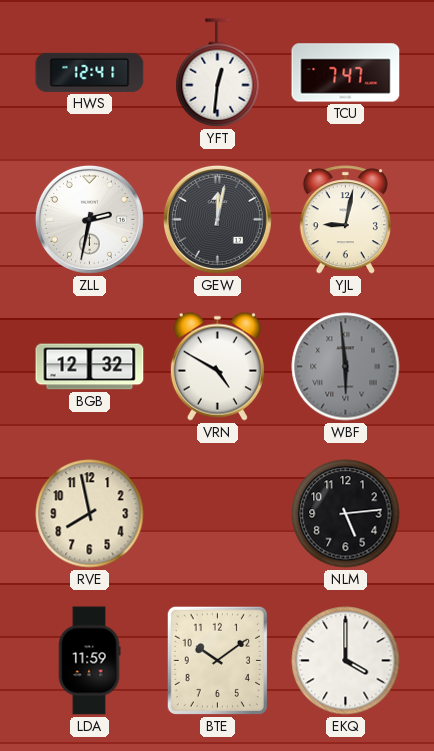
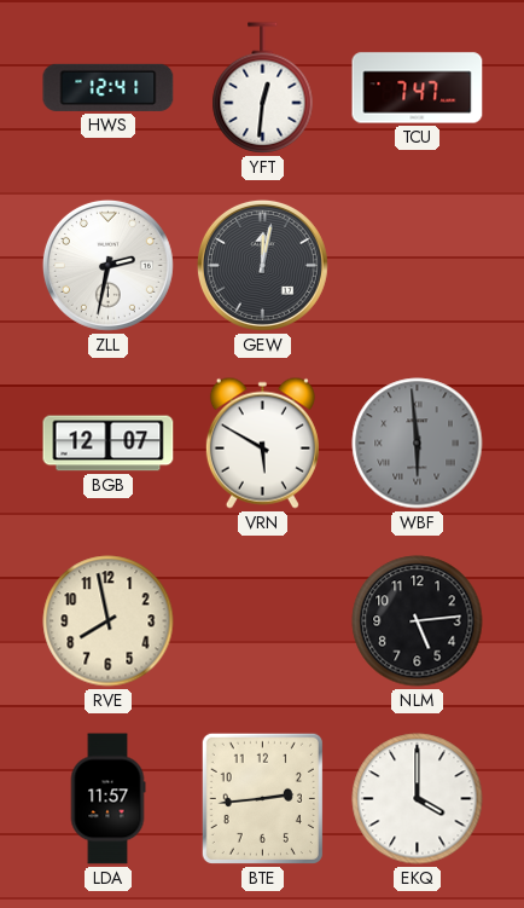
YJL: 9:02 -> none
BGB: 12:32 -> 12:07
VRN: 4:50 -> 5:50
LDA: 11:59 -> 11:57
BTE: 10:09 -> 2:44
